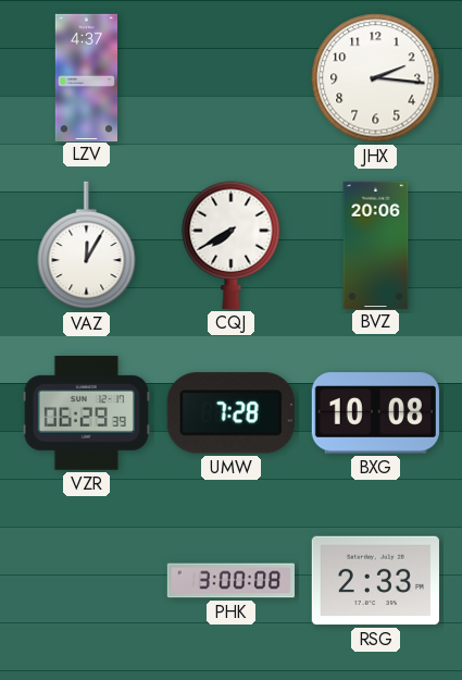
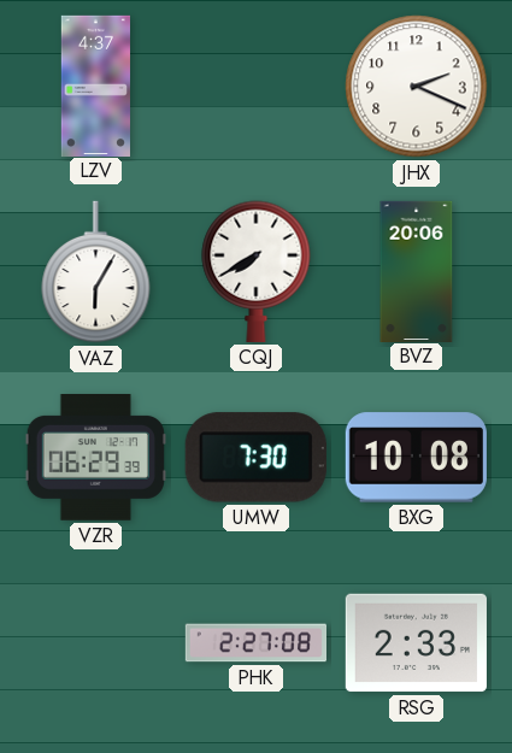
JHX: 2:16 -> 2:19
VAZ: 12:05 -> 6:05
UMW: 7:28 -> 7:30
PHK: 3:00 -> 2:27
